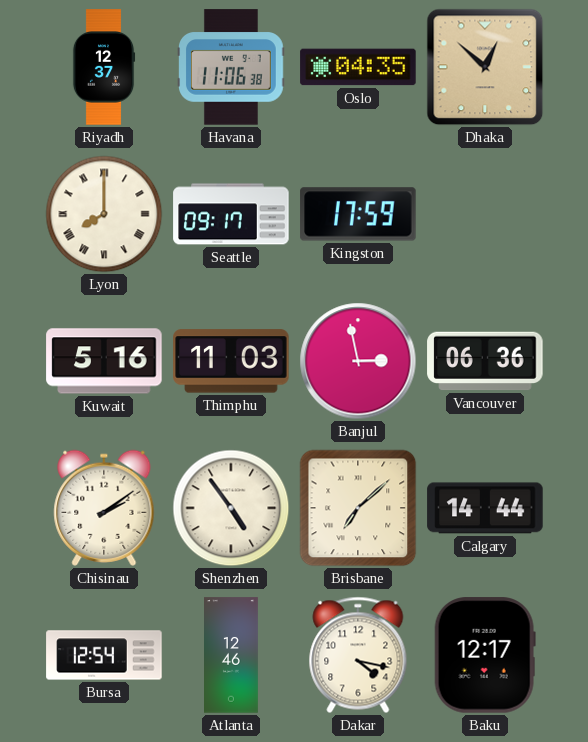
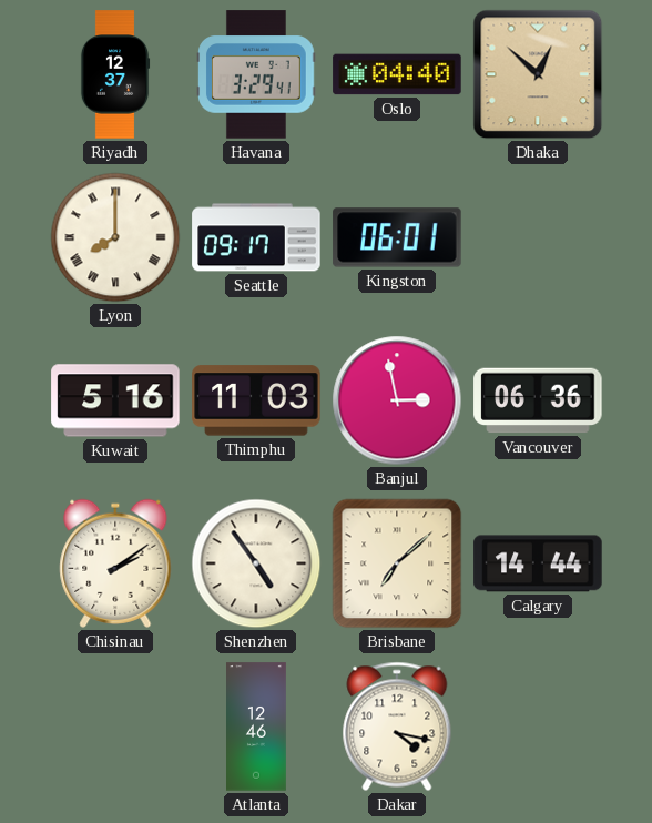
Havana: 11:06 -> 3:29
Oslo: 04:35 -> 04:40
Kingston: 17:59 -> 06:01
Bursa: 12:54 -> none
Baku: 12:17 -> none
